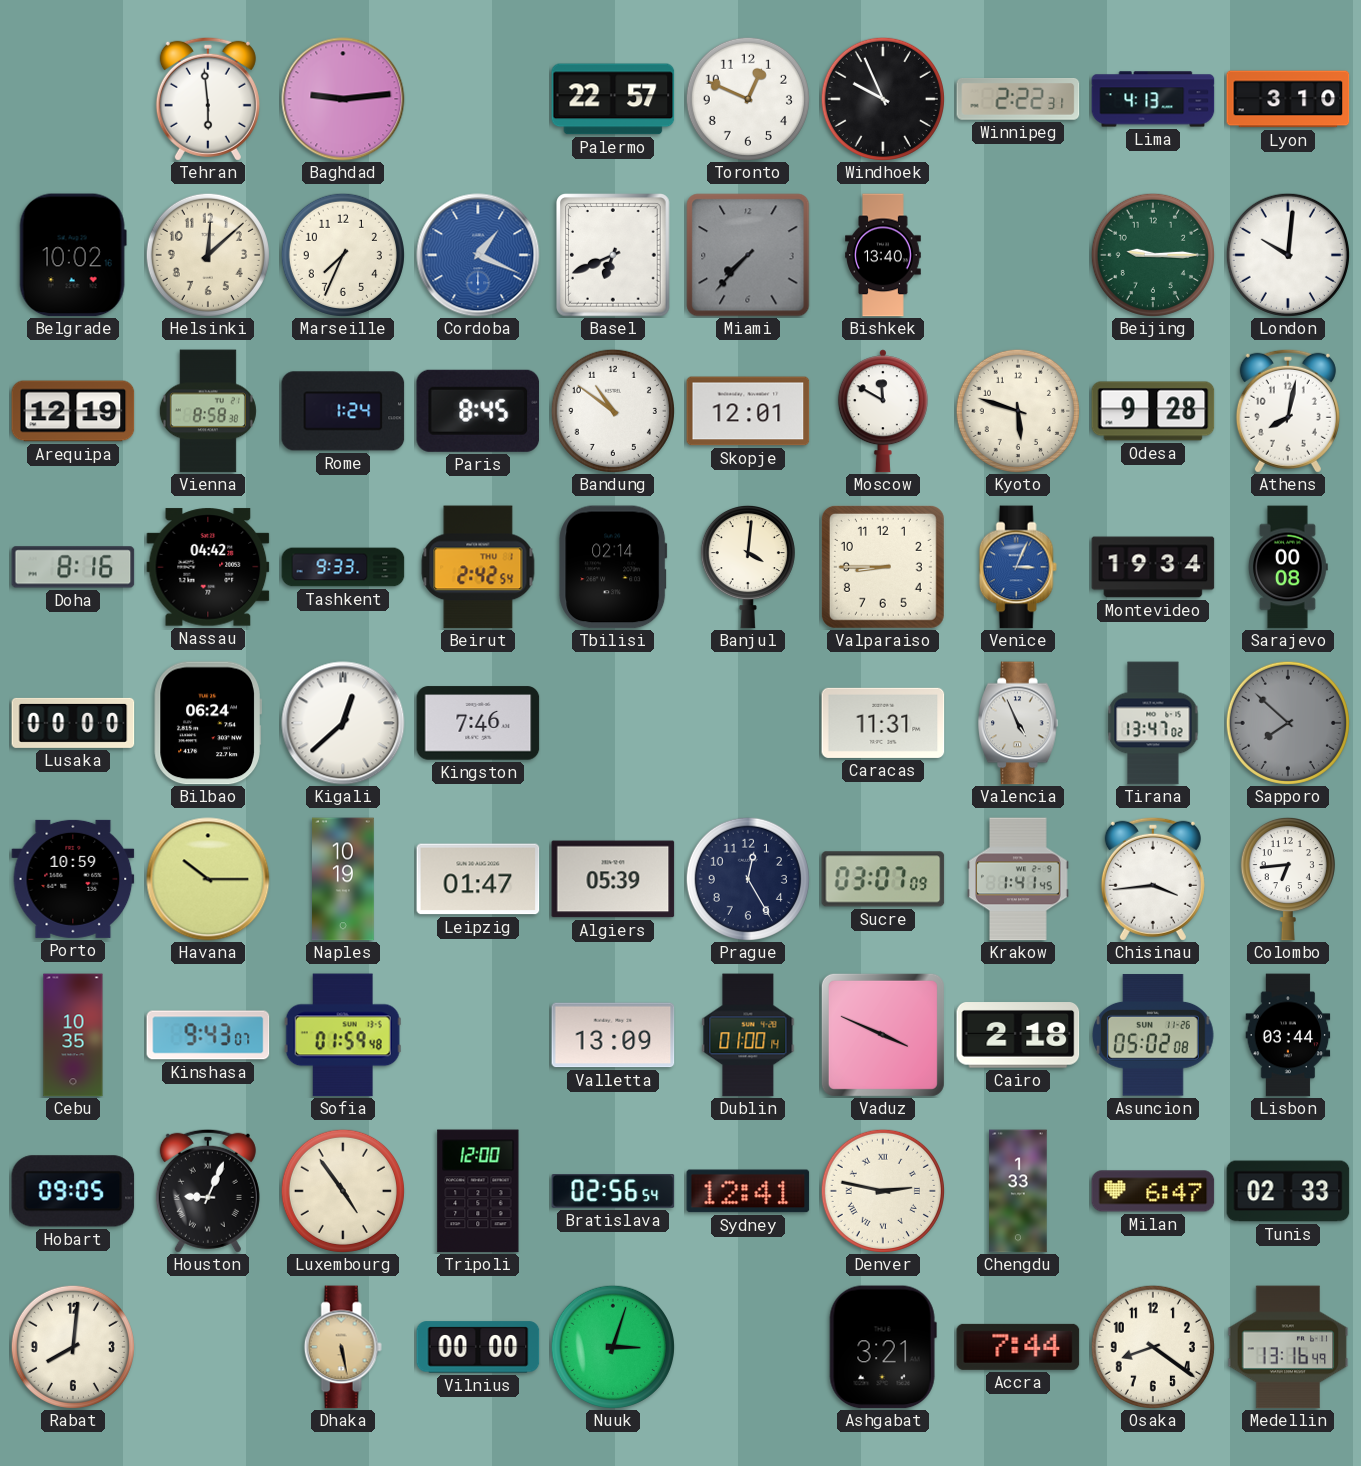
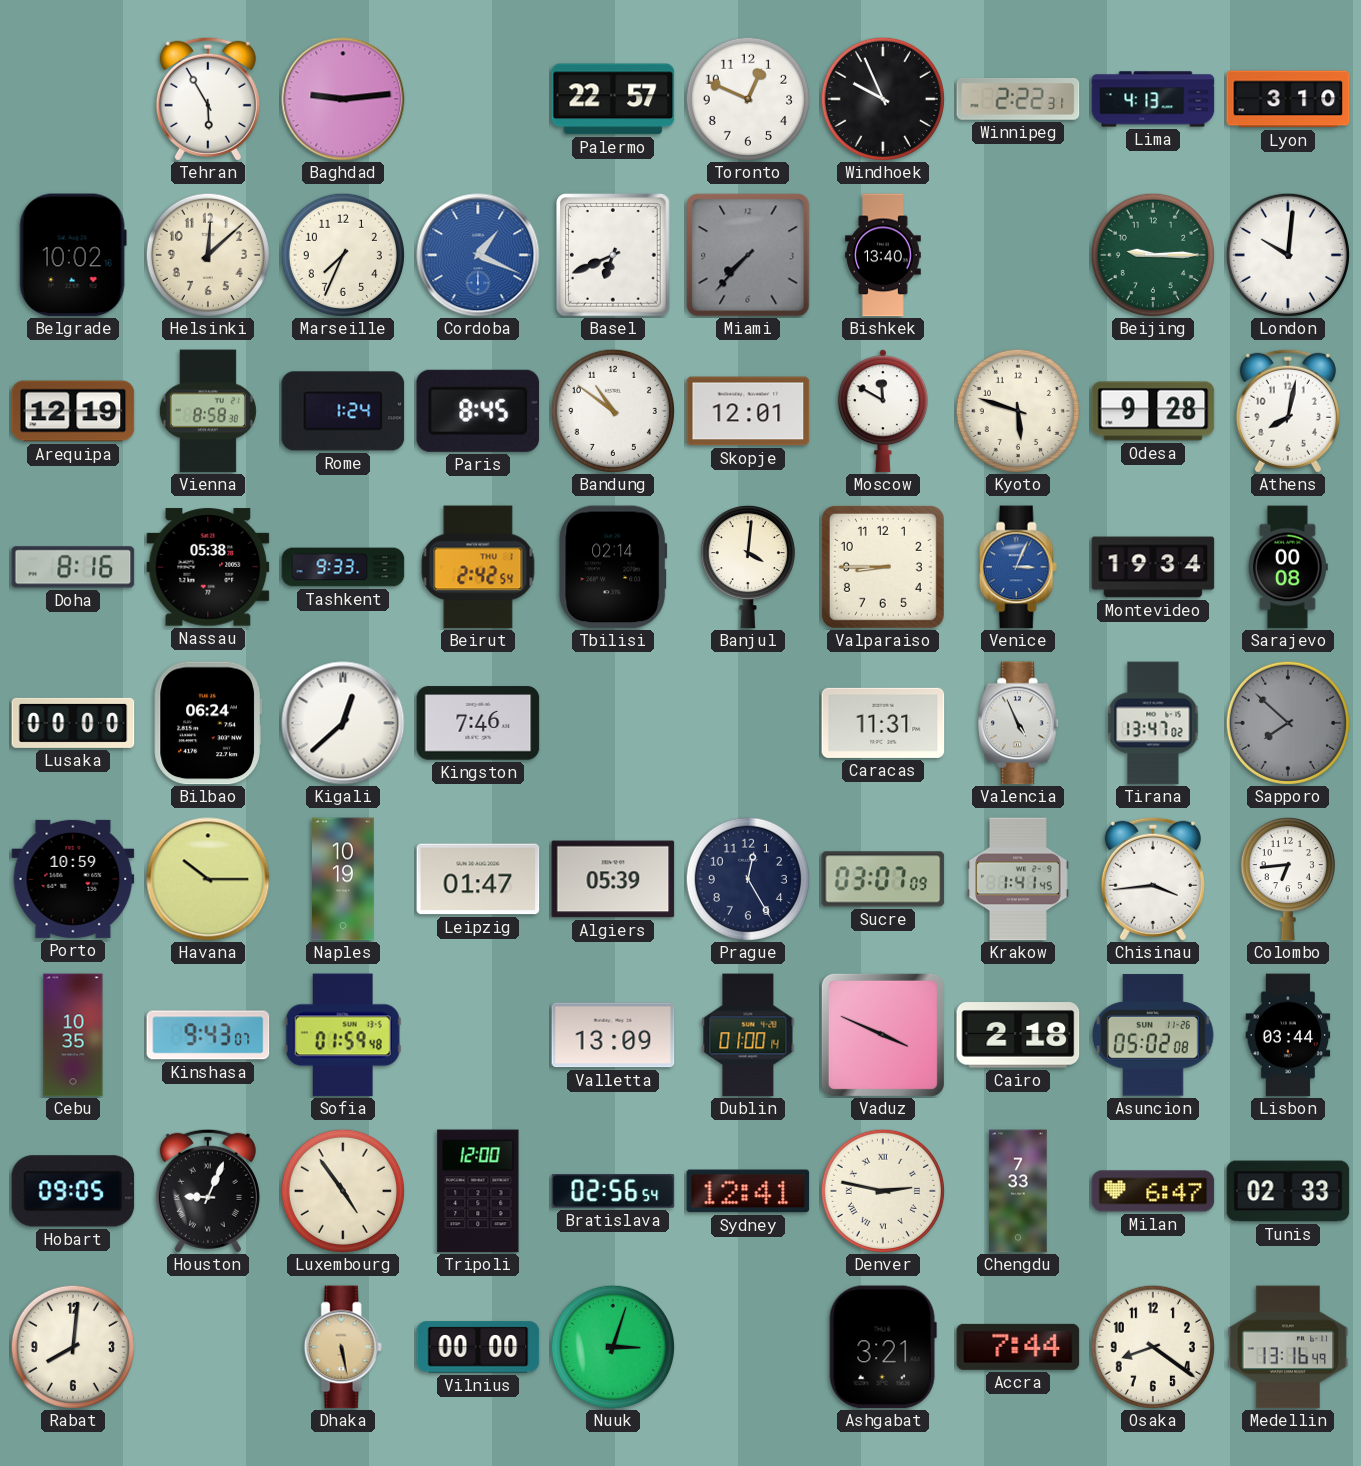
Tehran: 5:59 -> 5:55
Nassau: 04:42 -> 05:38
Chengdu: 1:33 -> 7:33
